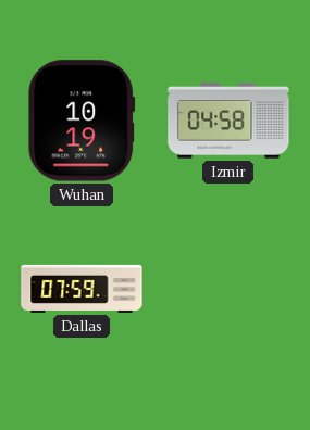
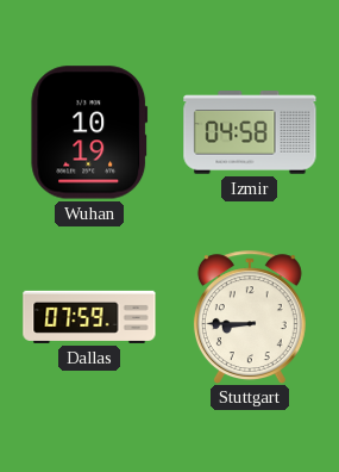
Stuttgart: none -> 8:45
